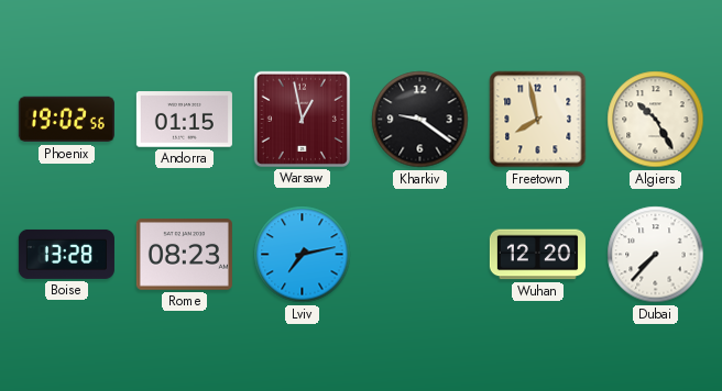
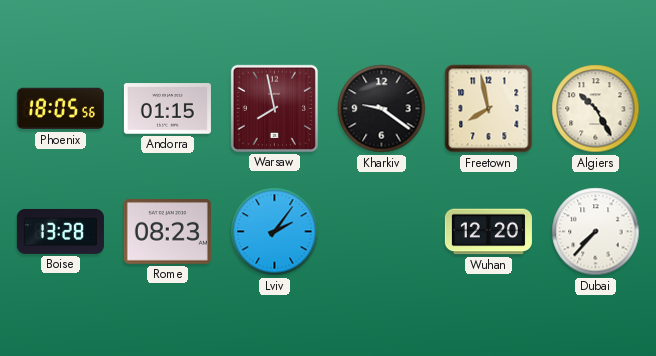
Phoenix: 19:02 -> 18:05
Warsaw: 12:58 -> 7:58
Lviv: 7:13 -> 2:06
